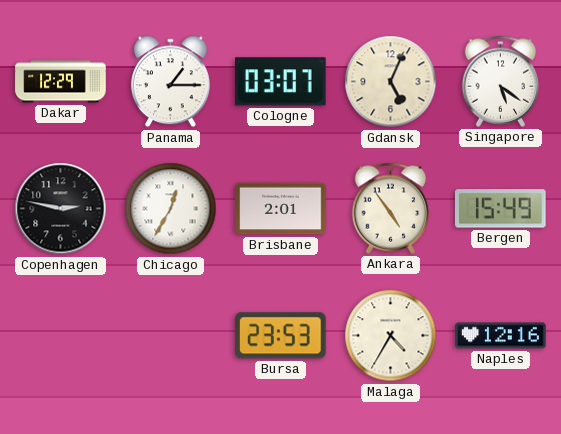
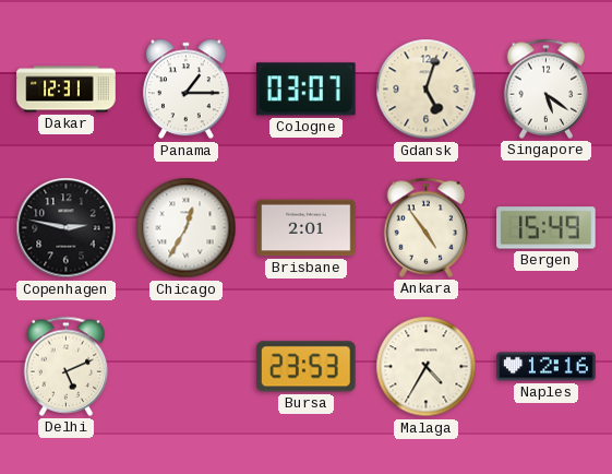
Dakar: 12:29 -> 12:31
Gdansk: 5:04 -> 5:03
Delhi: none -> 5:11
